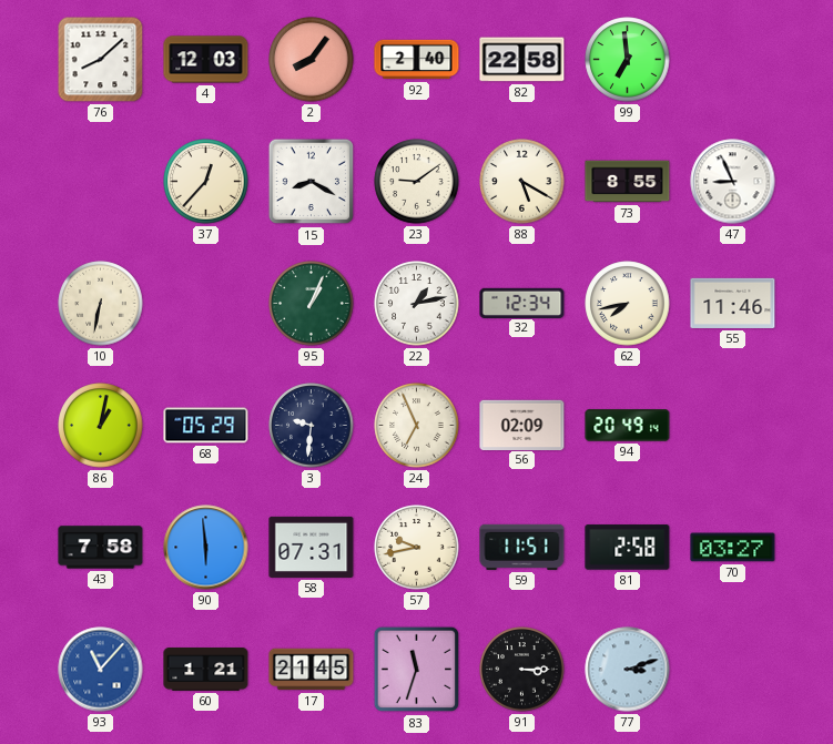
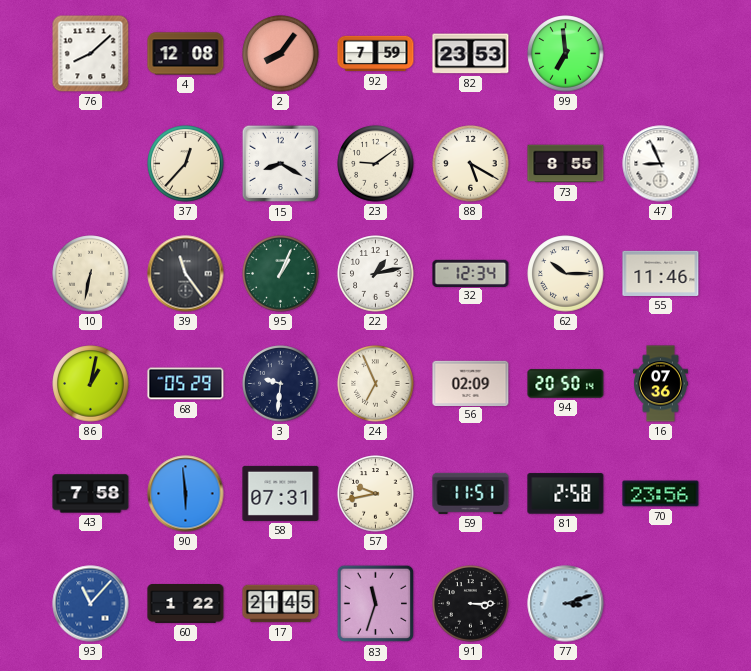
4: 12:03 -> 12:08
92: 2:40 -> 7:59
82: 22:58 -> 23:53
39: none -> 11:24
62: 7:43 -> 10:15
94: 20:49 -> 20:50
16: none -> 07:36
70: 03:27 -> 23:56
60: 1:21 -> 1:22
